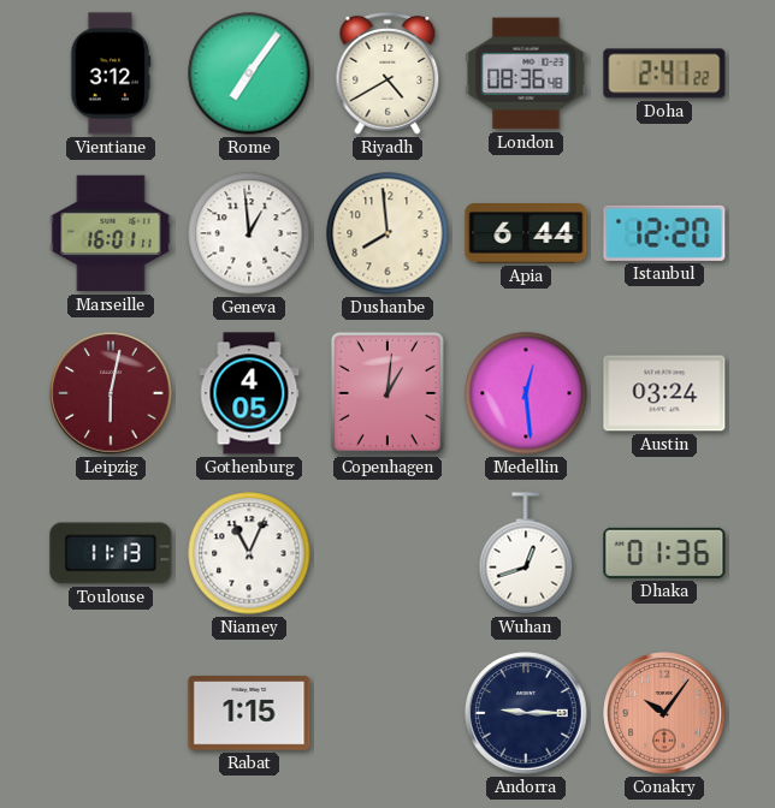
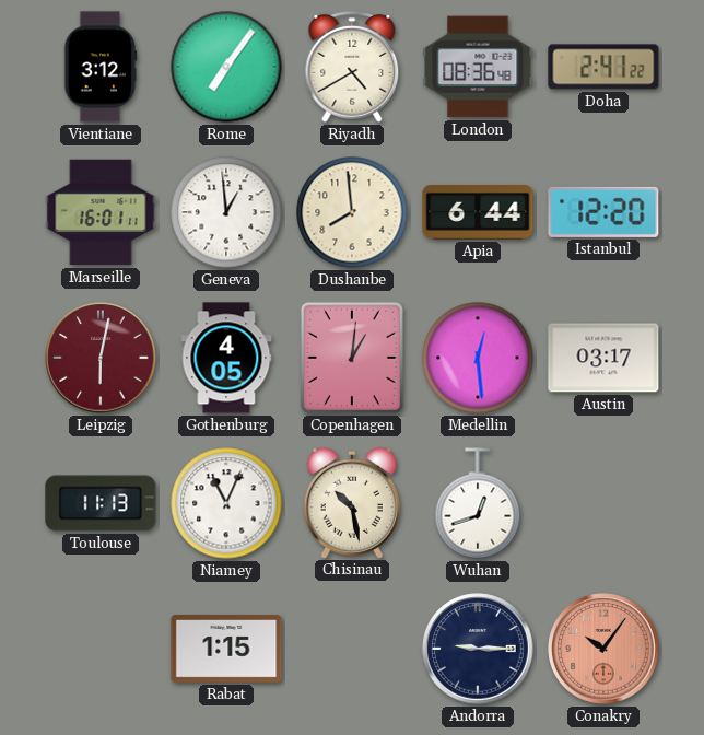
Austin: 03:24 -> 03:17
Chisinau: none -> 10:28
Dhaka: 01:36 -> none
